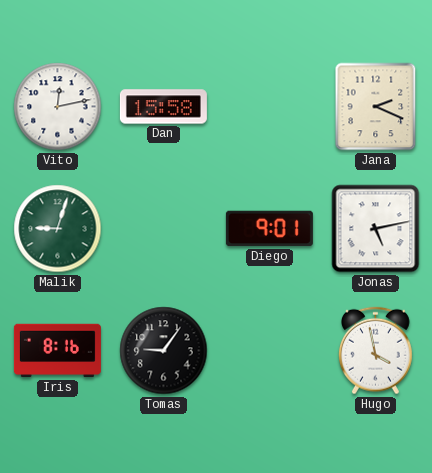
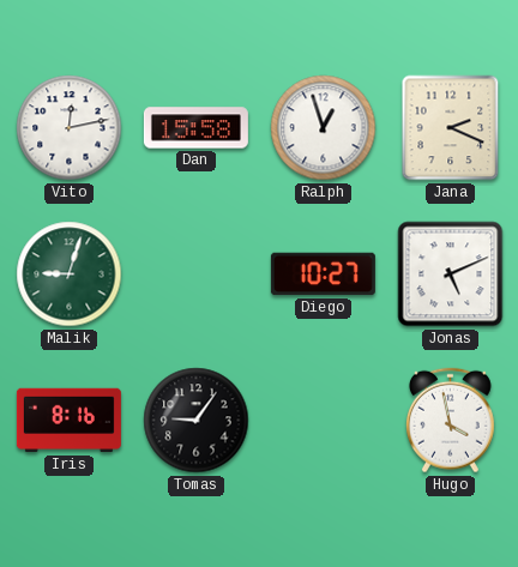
Ralph: none -> 12:57
Diego: 9:01 -> 10:27
Jonas: 5:13 -> 5:11
